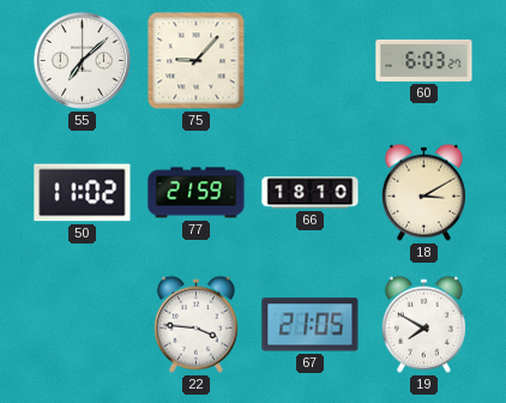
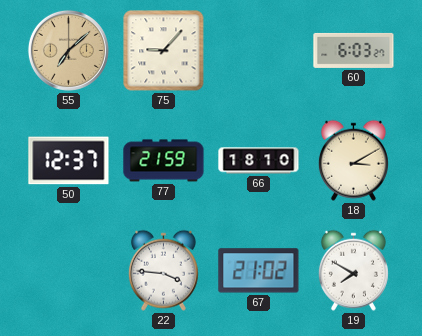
55 dial: white -> champagne
50: 11:02 -> 12:37
67: 21:05 -> 21:02
